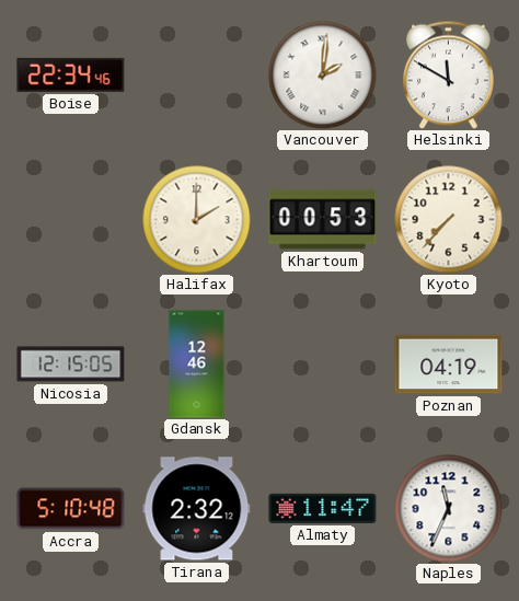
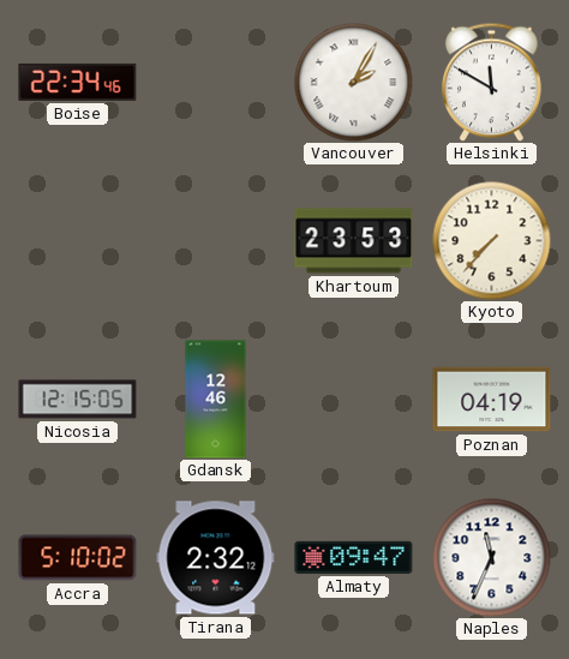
Vancouver: 2:01 -> 2:05
Halifax: 2:00 -> none
Khartoum: 00:53 -> 23:53
Accra: 5:10:48 -> 5:10:02
Almaty: 11:47 -> 09:47
